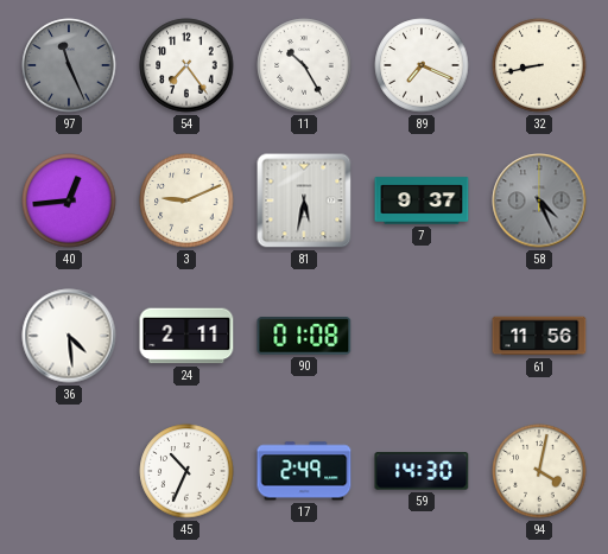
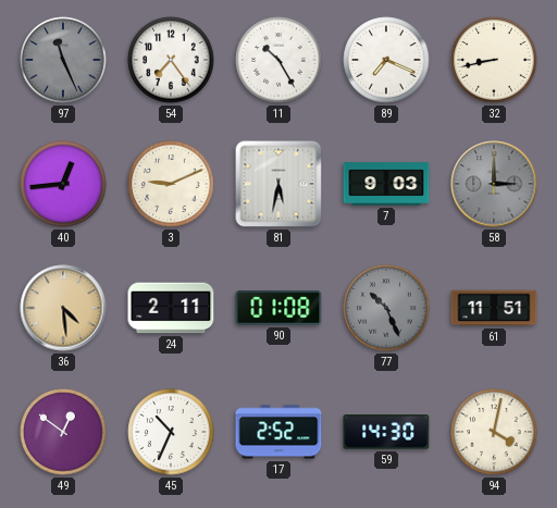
7: 9:37 -> 9:03
58: 4:26 -> 3:00
36 dial: white -> champagne
77: none -> 10:26
61: 11:56 -> 11:51
49: none -> 12:51
17: 2:49 -> 2:52
